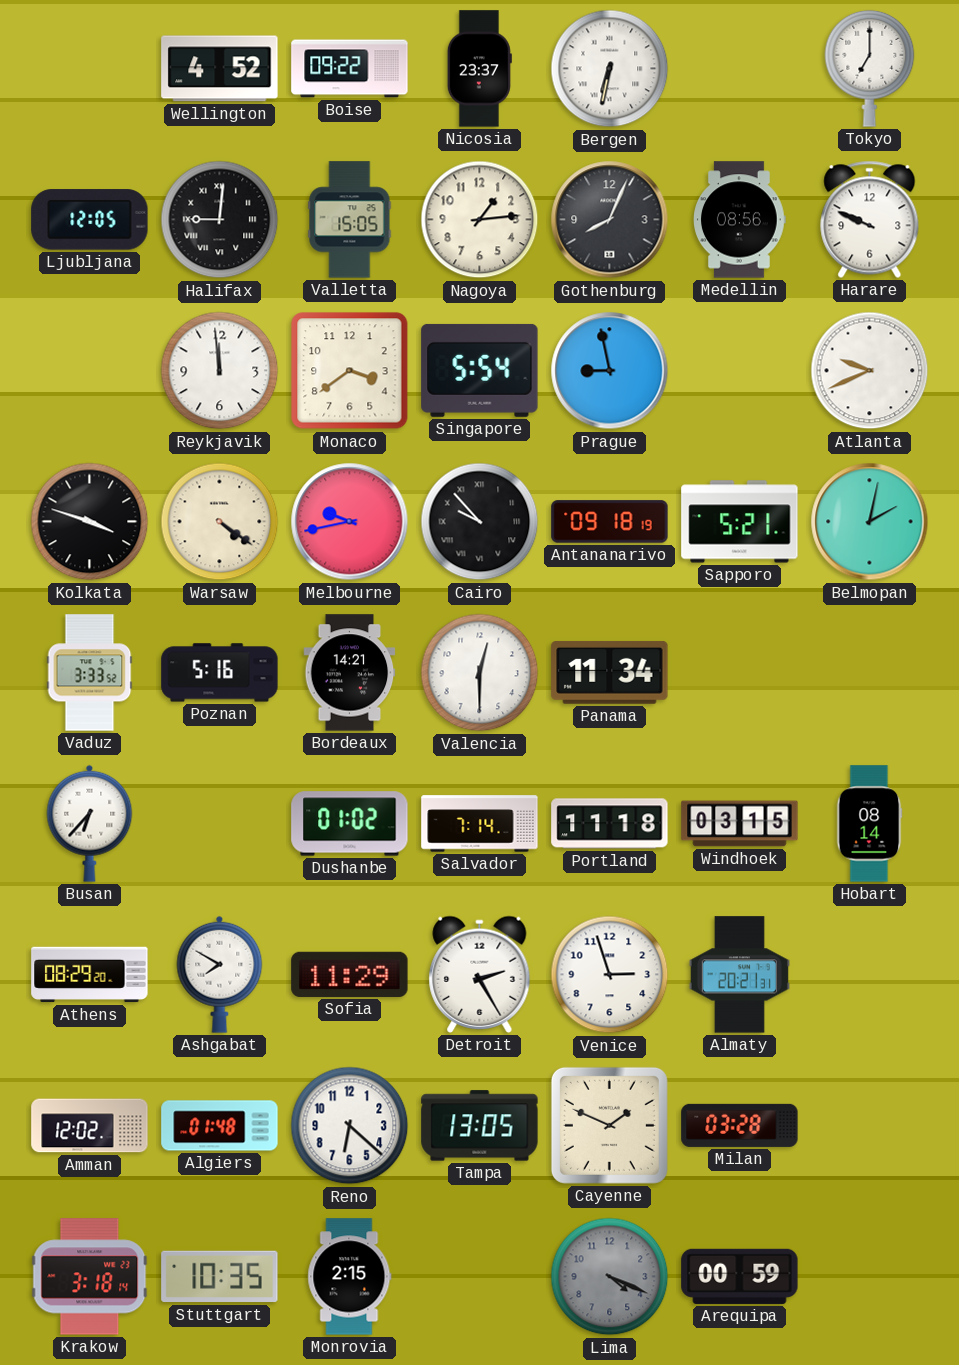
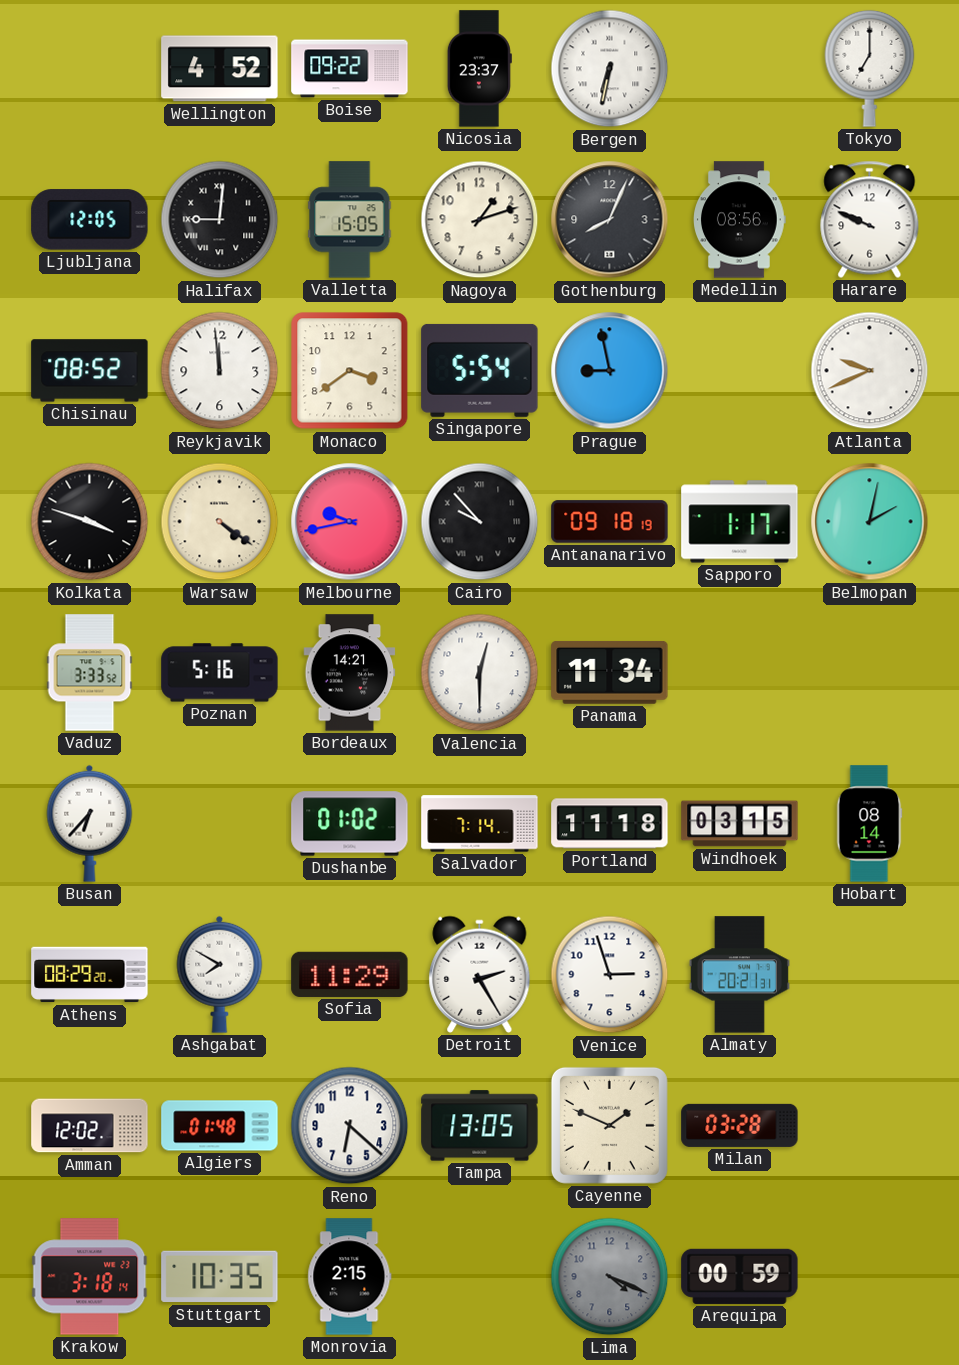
Nagoya: 1:14 -> 1:12
Chisinau: none -> 08:52
Sapporo: 5:21 -> 1:17
